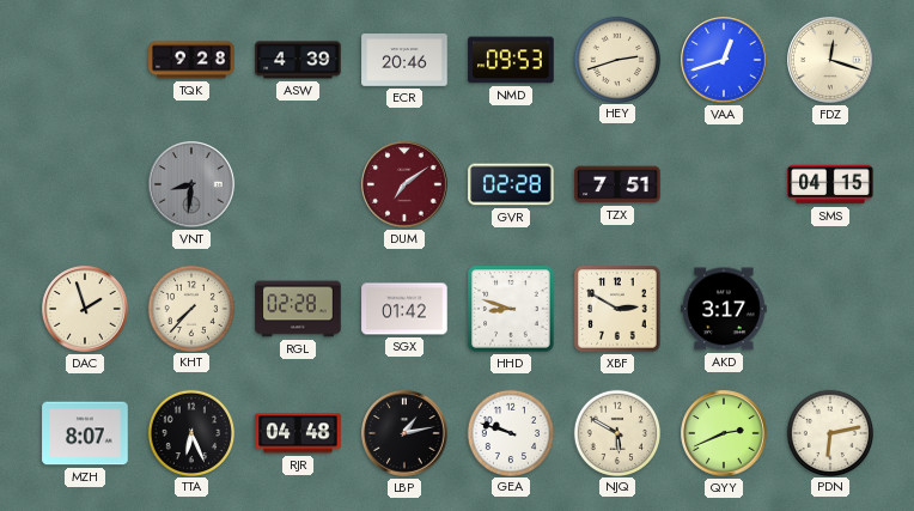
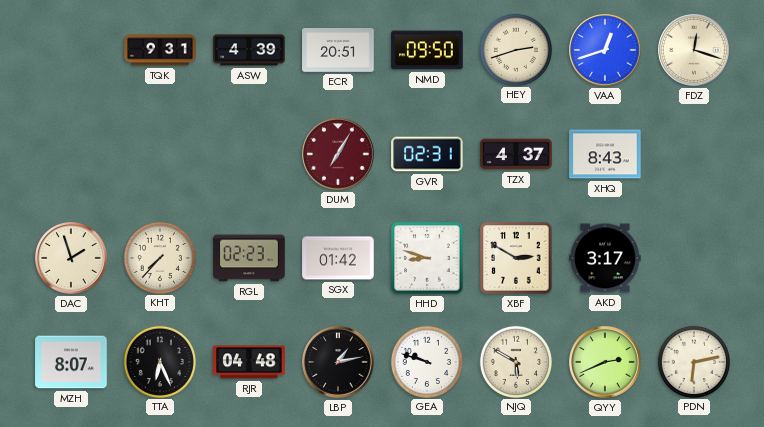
TQK: 9:28 -> 9:31
ECR: 20:46 -> 20:51
NMD: 09:53 -> 09:50
VNT: 8:31 -> none
DUM: 7:09 -> 7:05
GVR: 02:28 -> 02:31
TZX: 7:51 -> 4:37
XHQ: none -> 8:43
SMS: 04:15 -> none
RGL: 02:28 -> 02:23
